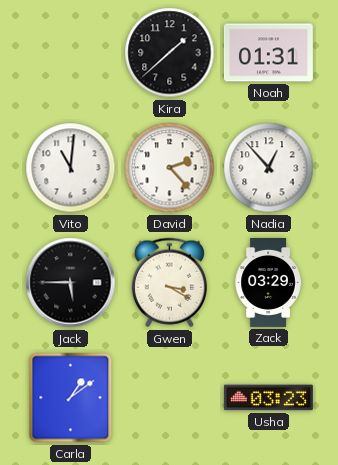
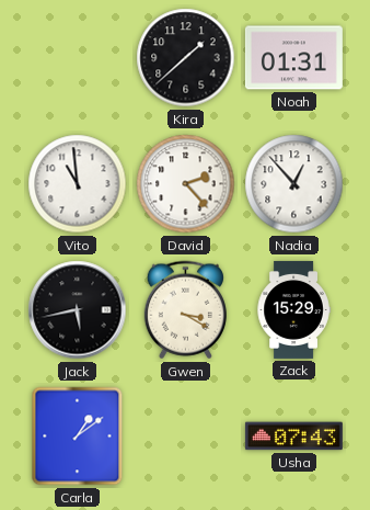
Vito: 11:01 -> 10:59
Jack: 5:45 -> 5:43
Zack: 03:29 -> 15:29
Usha: 03:23 -> 07:43
